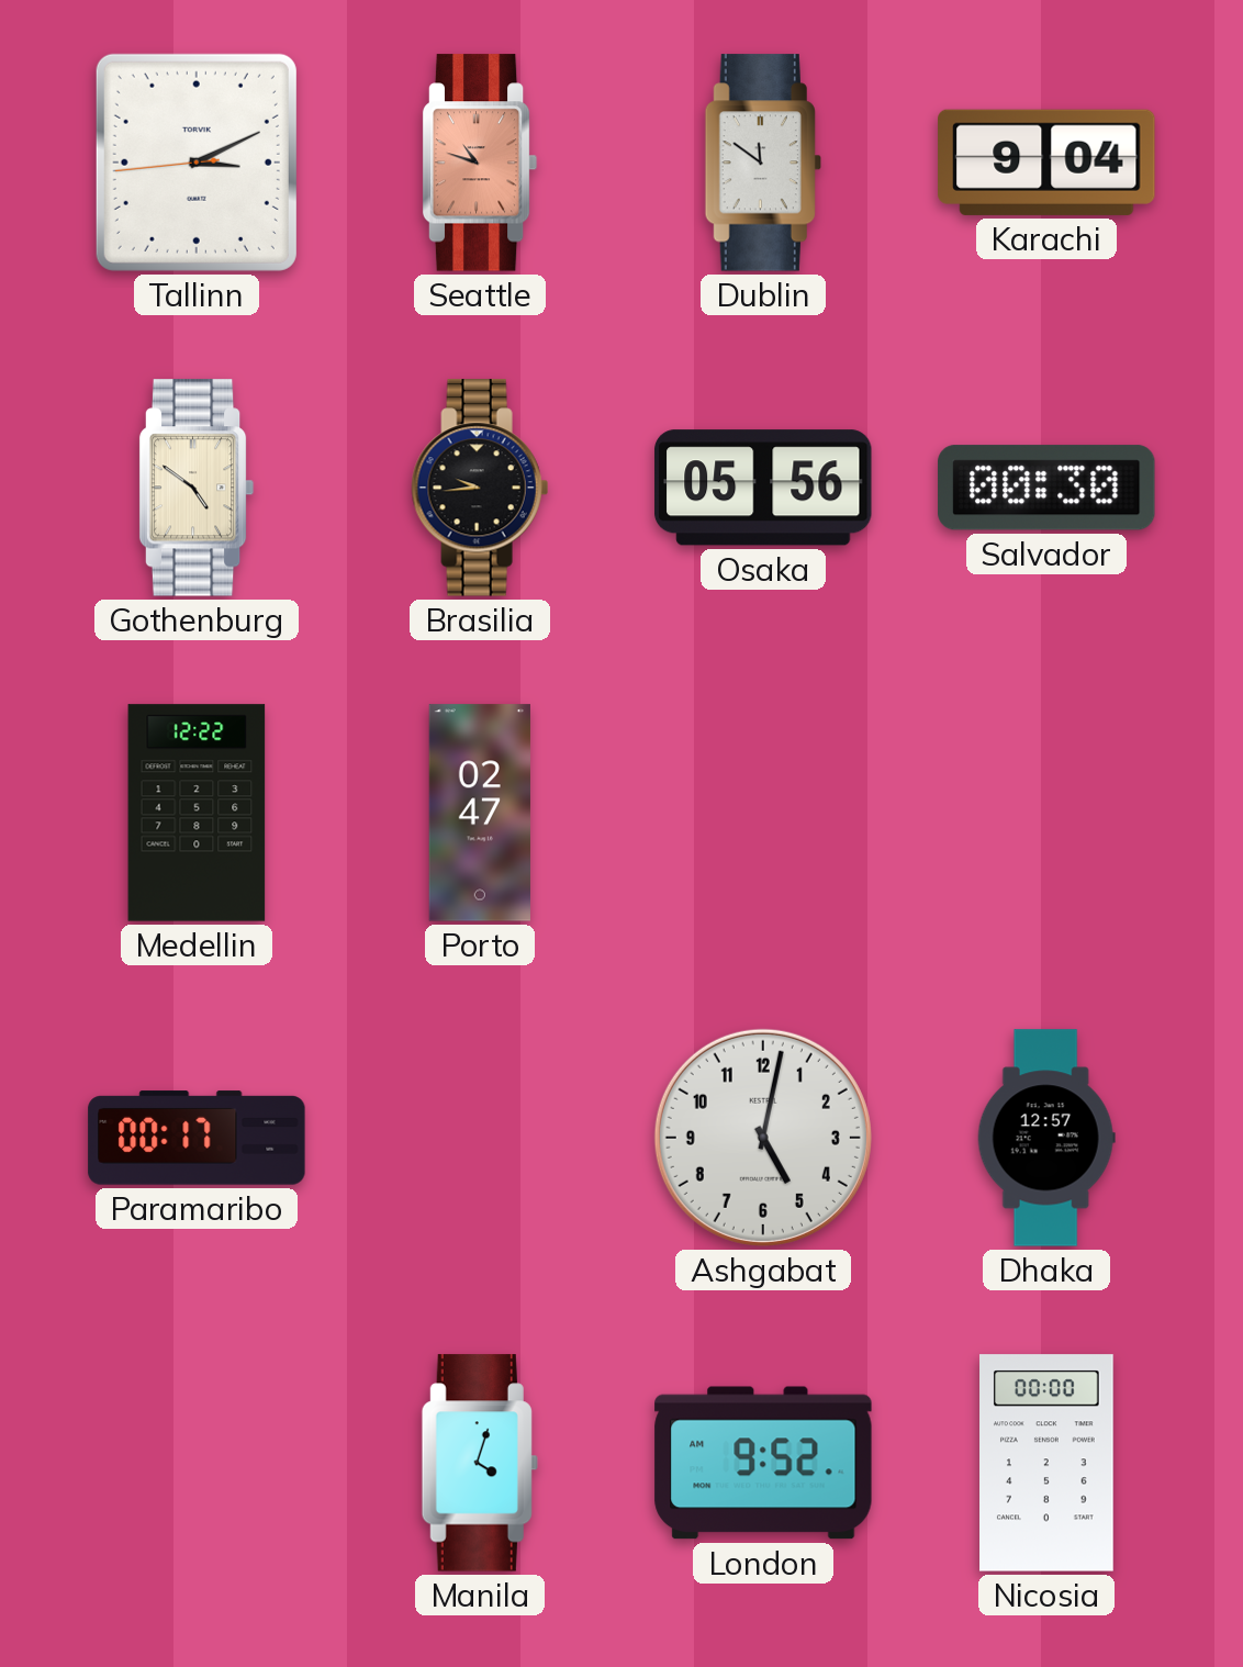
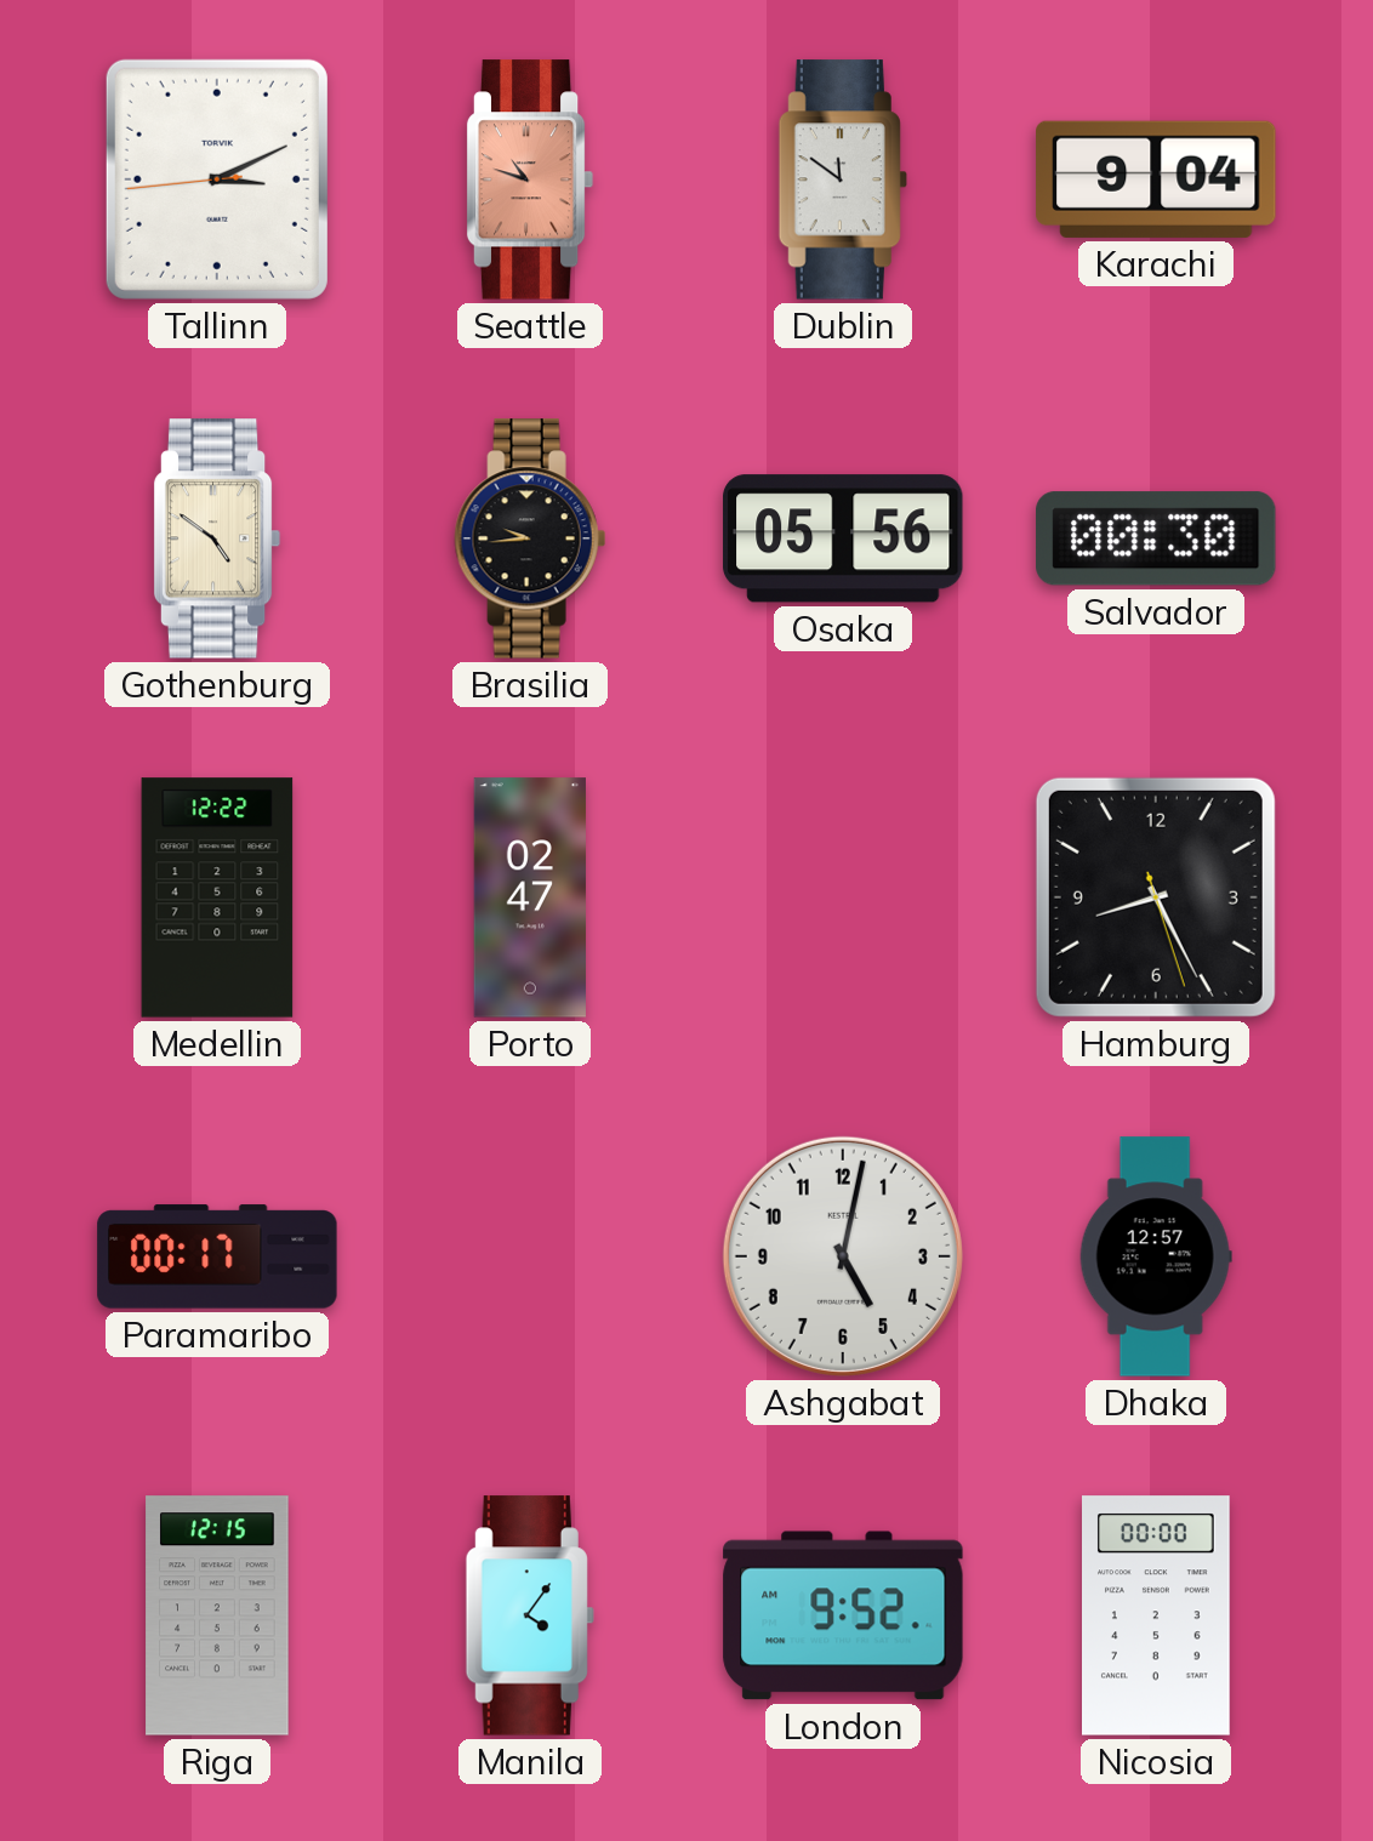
Hamburg: none -> 8:25
Riga: none -> 12:15
Manila: 4:03 -> 4:06
